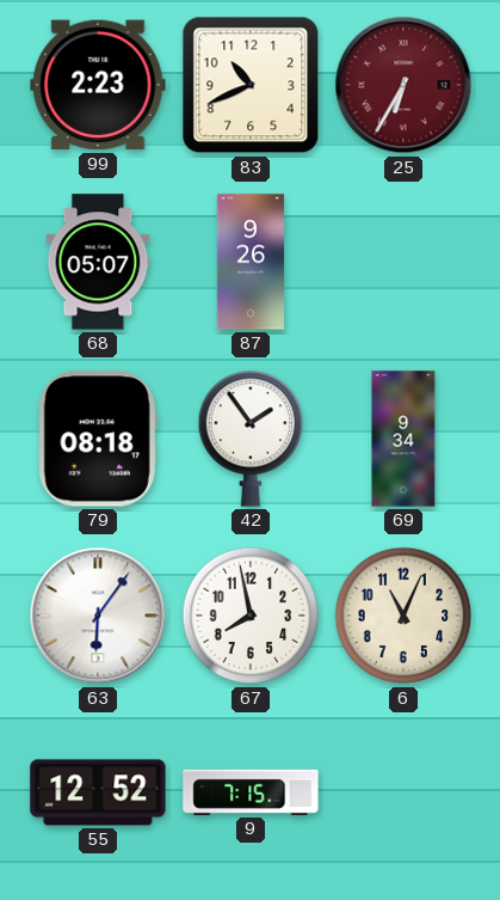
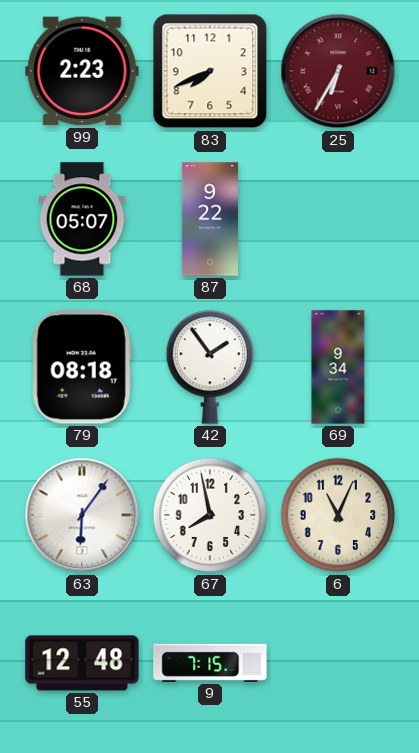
83: 10:41 -> 7:41
87: 9:26 -> 9:22
55: 12:52 -> 12:48
